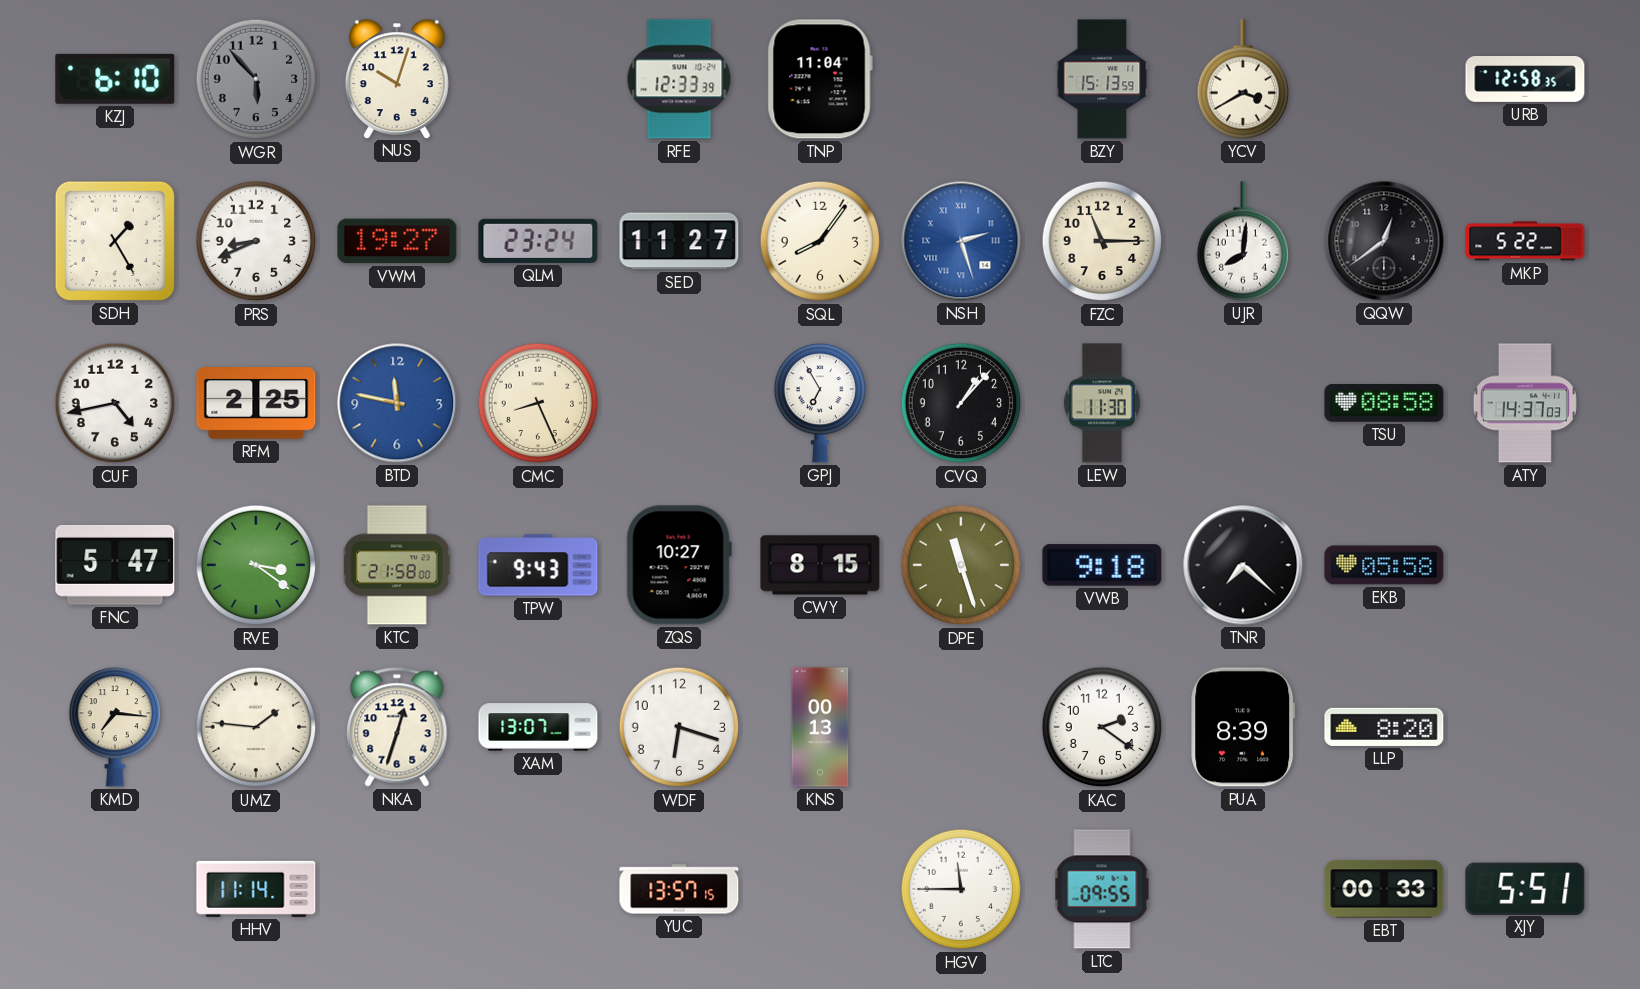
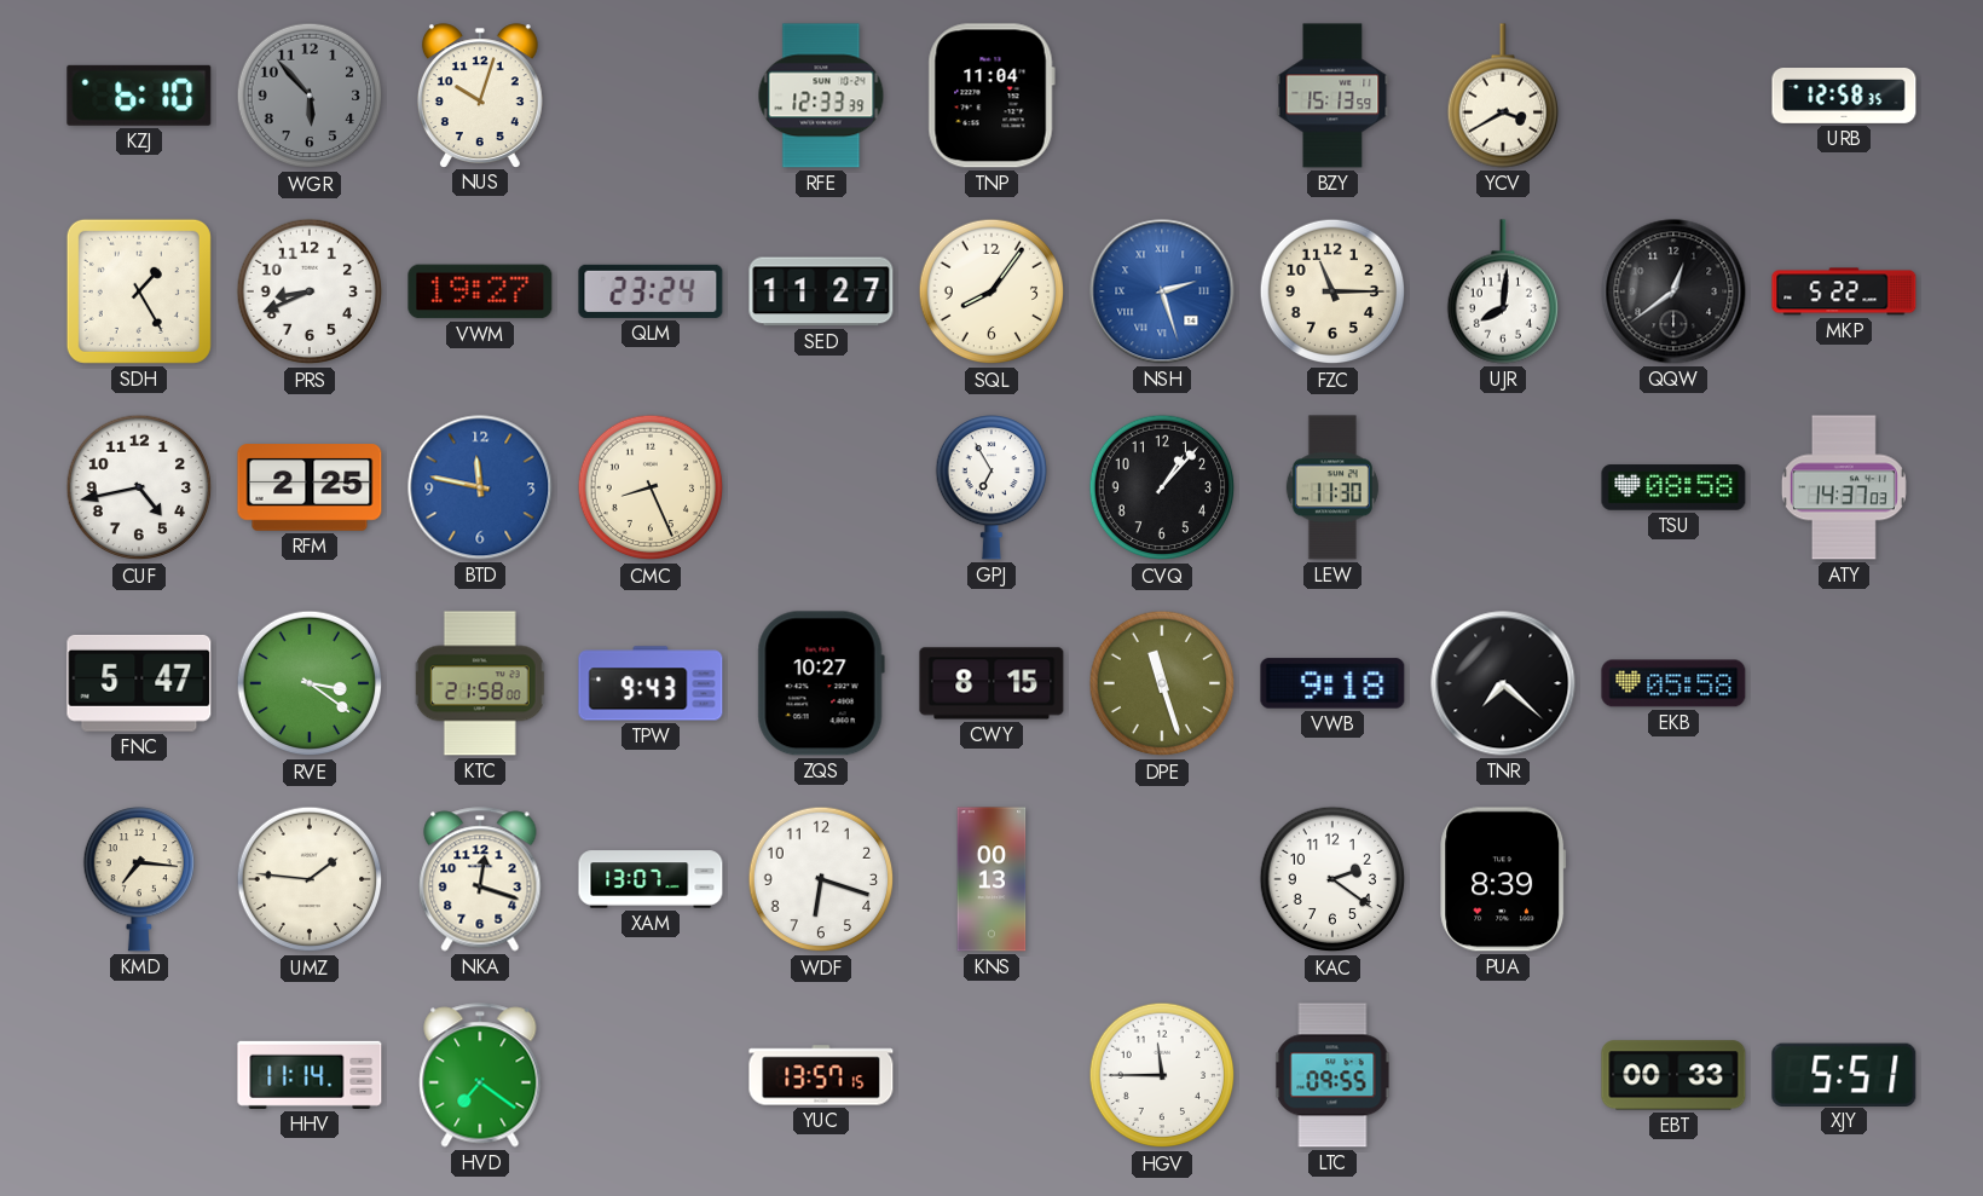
NKA: 12:33 -> 12:18
LLP: 8:20 -> none
HVD: none -> 7:21
